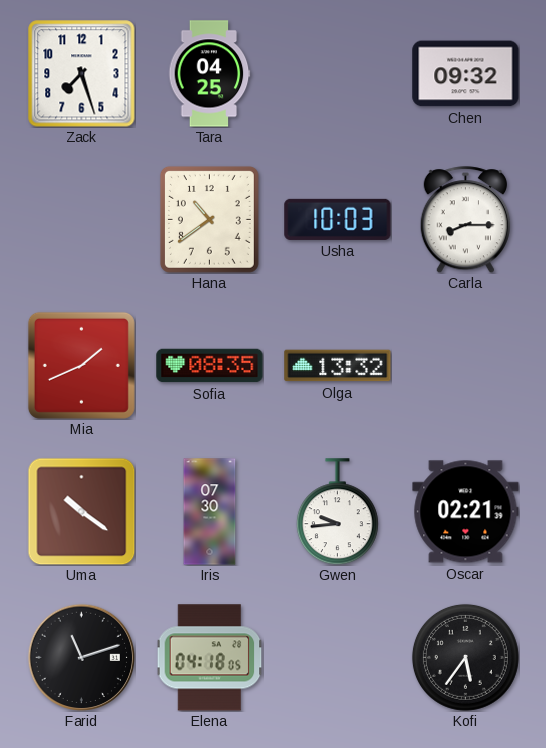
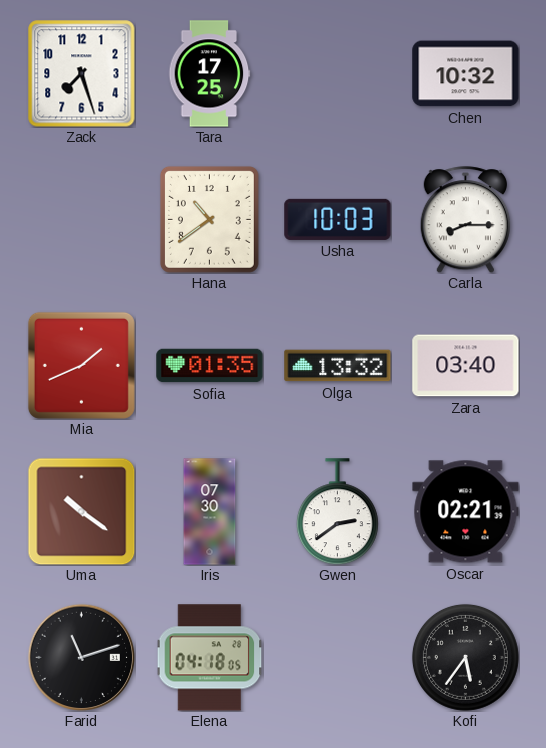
Tara: 04:25 -> 17:25
Chen: 09:32 -> 10:32
Sofia: 08:35 -> 01:35
Zara: none -> 03:40
Gwen: 9:44 -> 2:39
